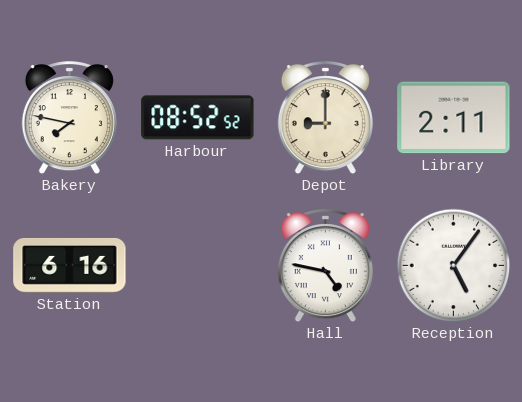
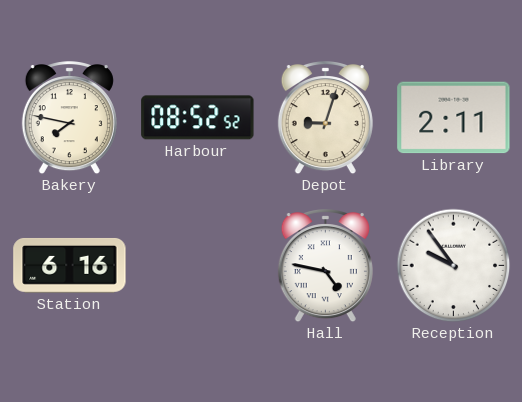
Depot: 9:00 -> 9:03
Reception: 5:06 -> 9:54
